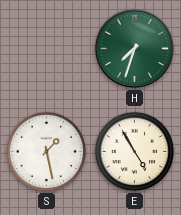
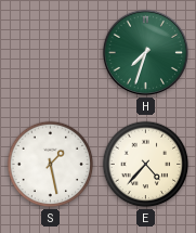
E: 4:55 -> 4:37
